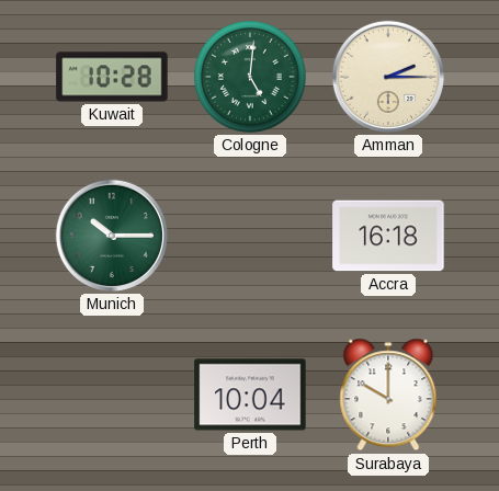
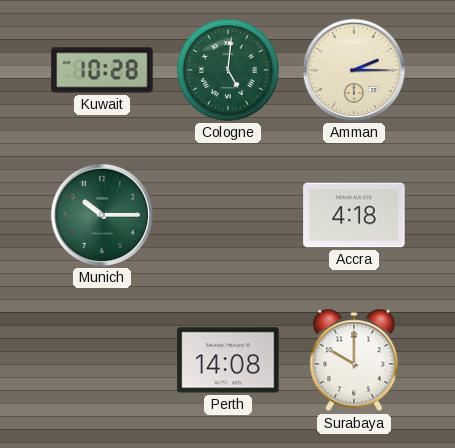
Accra: 16:18 -> 4:18
Perth: 10:04 -> 14:08
